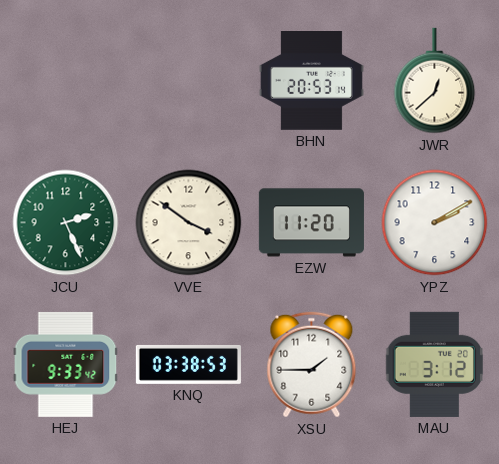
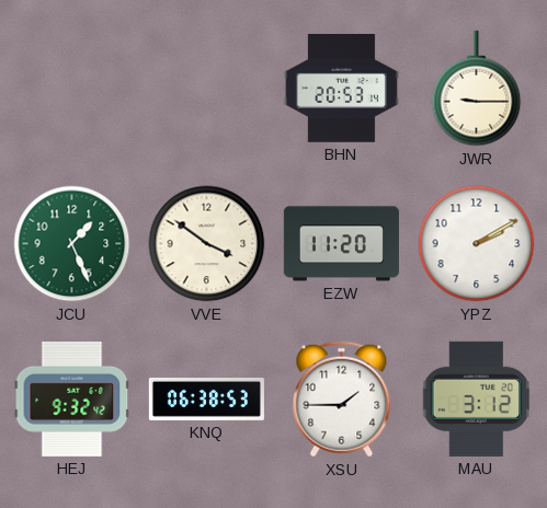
JWR: 12:38 -> 9:15
JCU: 2:26 -> 1:26
HEJ: 9:33 -> 9:32
KNQ: 03:38 -> 06:38
